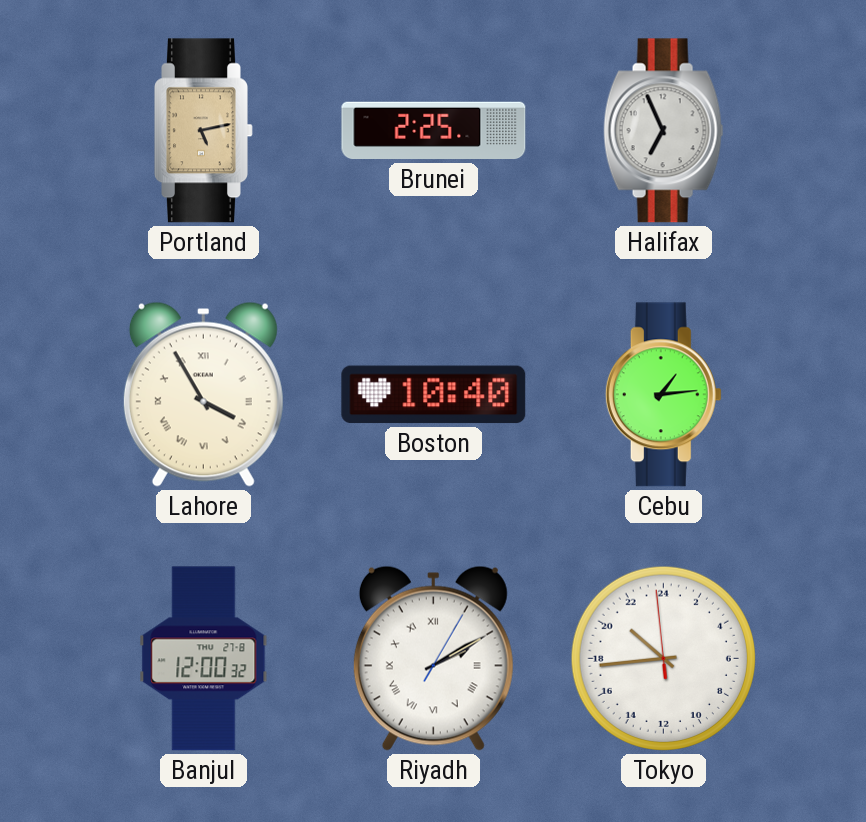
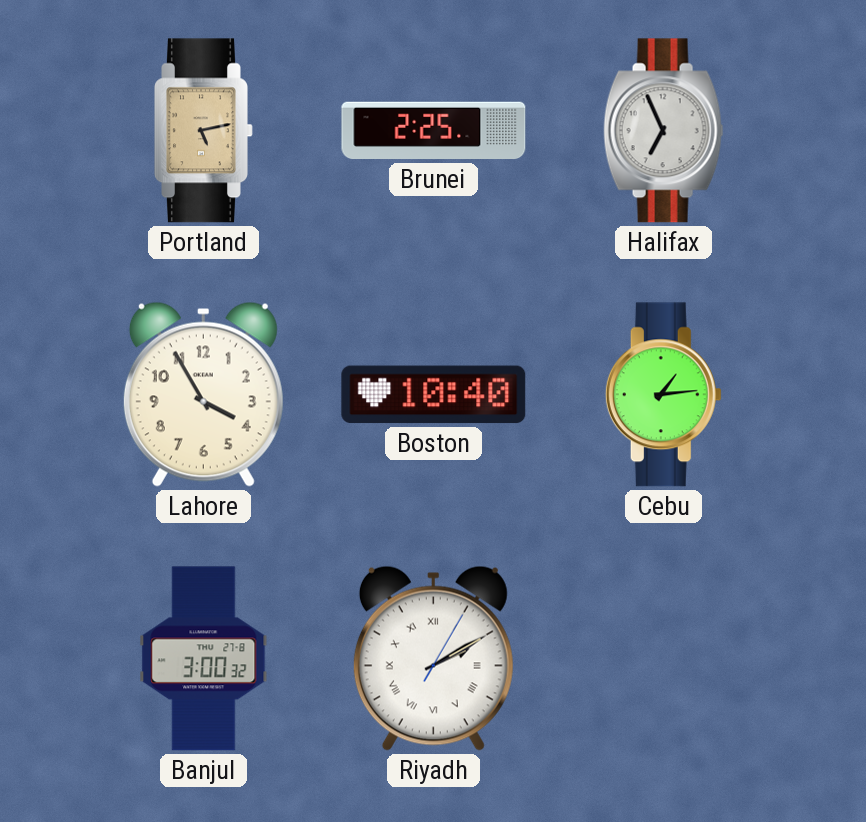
Lahore numerals: Roman -> Arabic
Banjul: 12:00 -> 3:00
Tokyo: 20:43 -> none
